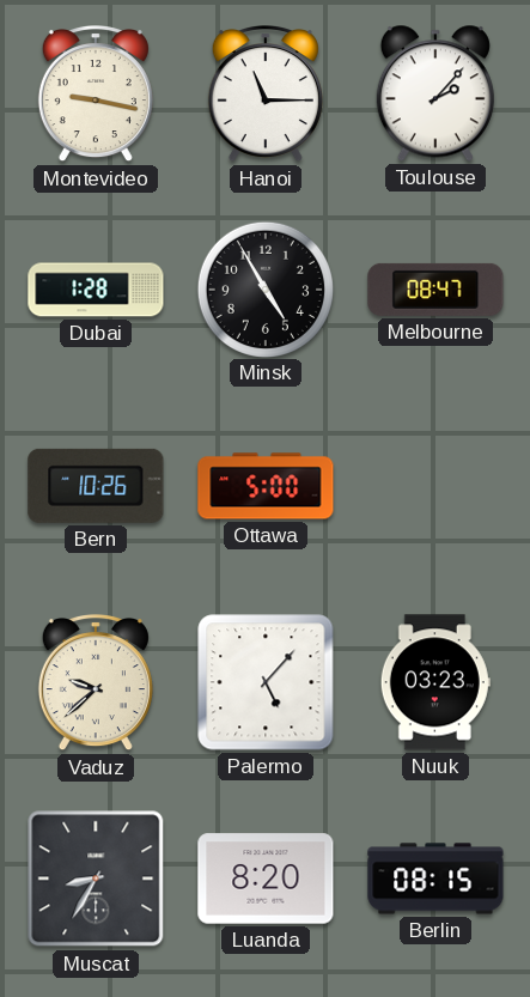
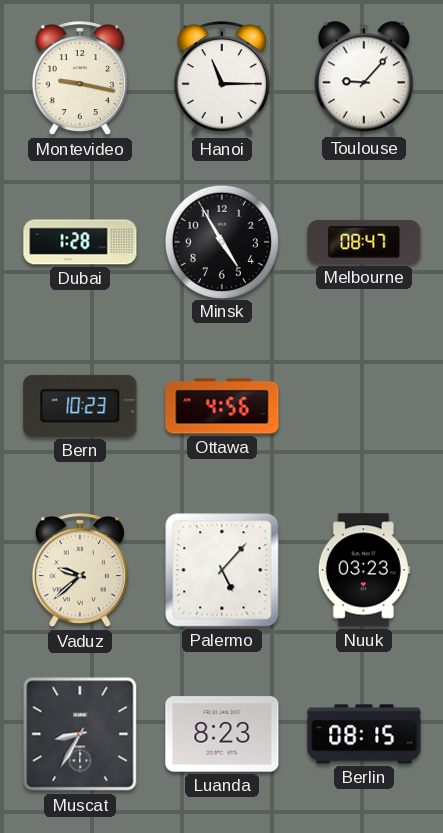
Toulouse: 2:07 -> 9:07
Bern: 10:26 -> 10:23
Ottawa: 5:00 -> 4:56
Luanda: 8:20 -> 8:23
